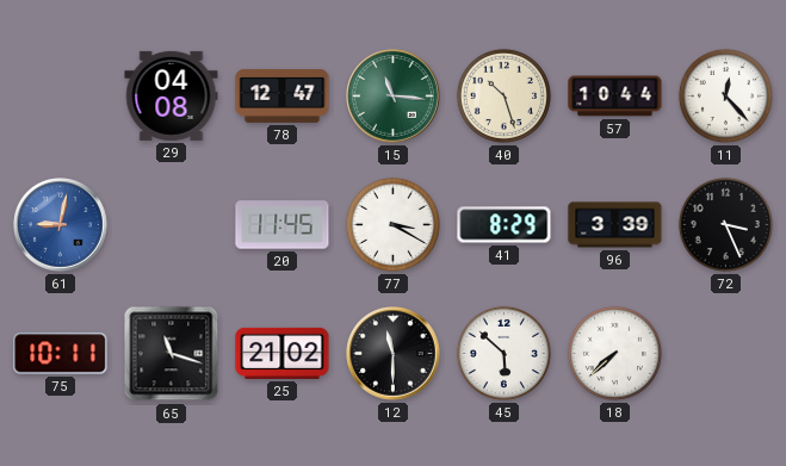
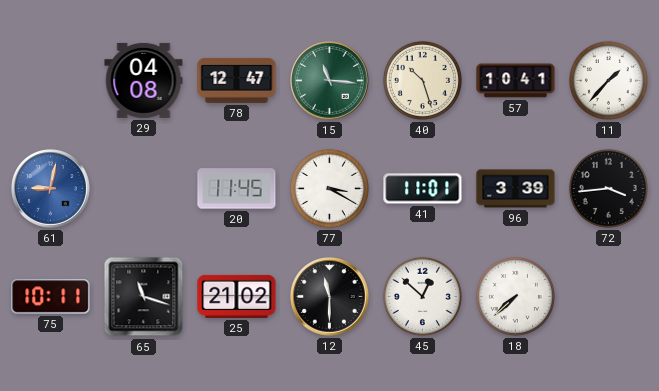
57: 10:44 -> 10:41
11: 12:23 -> 1:37
41: 8:29 -> 11:01
72: 3:26 -> 3:44
45: 5:52 -> 12:52
